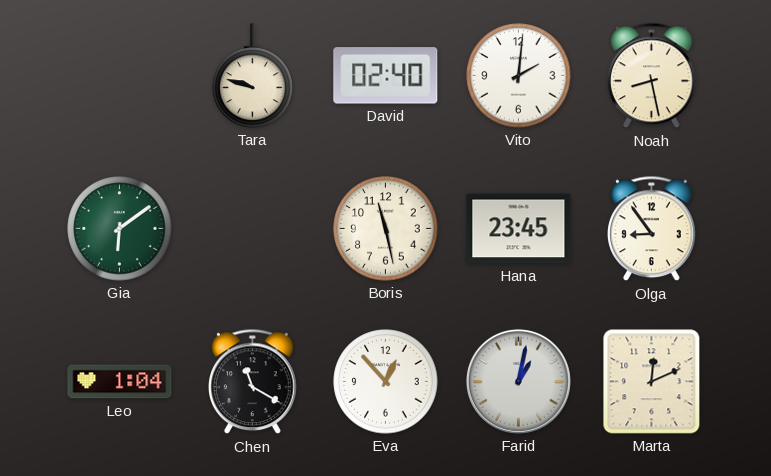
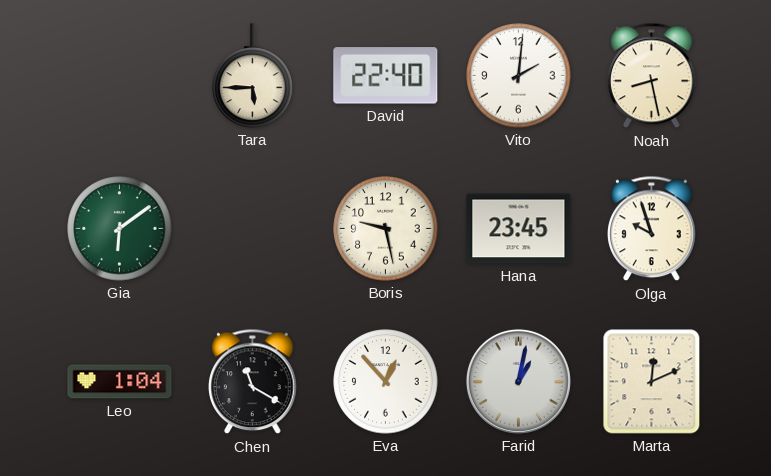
Tara: 9:48 -> 5:45
David: 02:40 -> 22:40
Boris: 11:28 -> 9:28
Olga: 8:54 -> 9:57
